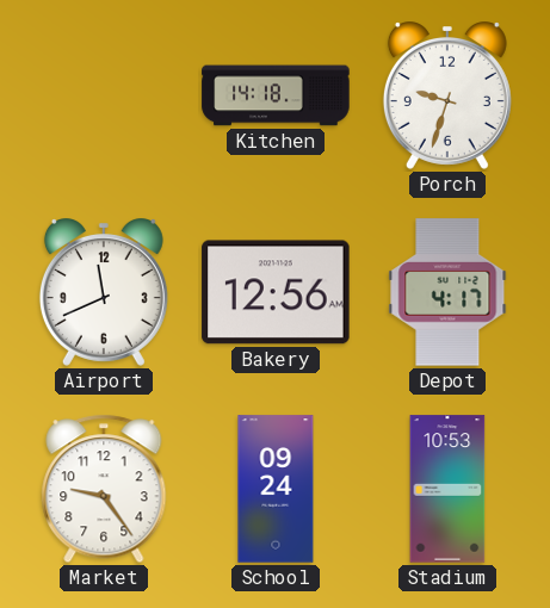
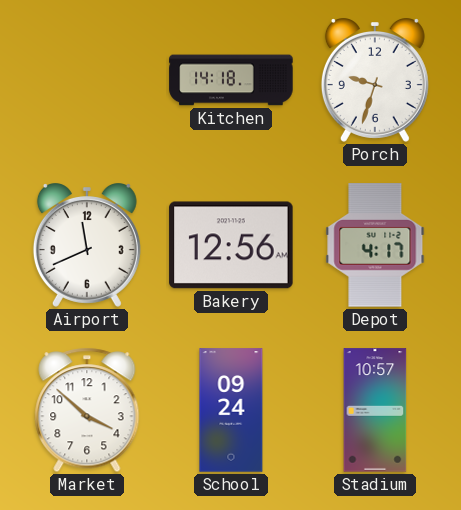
Market: 9:24 -> 3:52
Stadium: 10:53 -> 10:57
